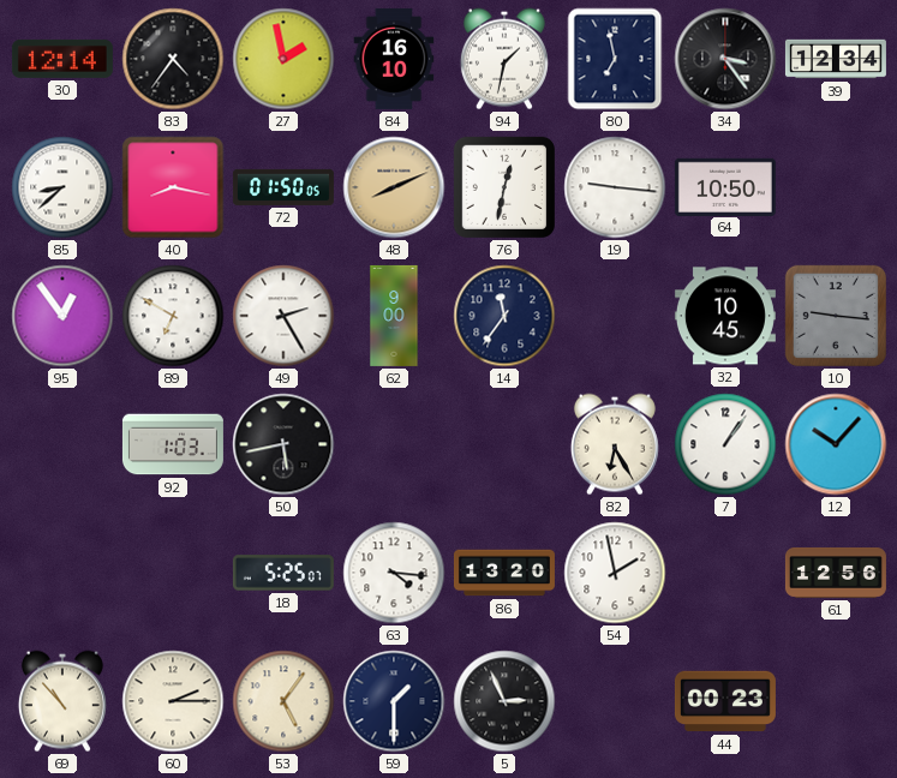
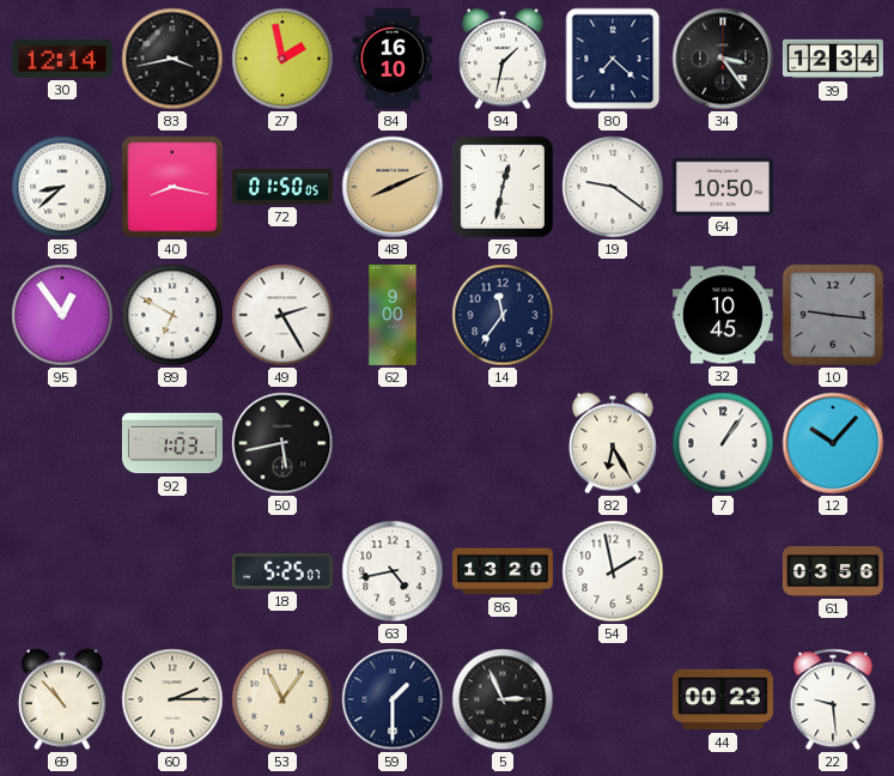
83: 4:36 -> 3:43
80: 6:58 -> 7:22
19: 9:16 -> 9:21
63: 4:16 -> 4:43
61: 12:56 -> 03:56
53: 5:06 -> 11:06
22: none -> 9:29
